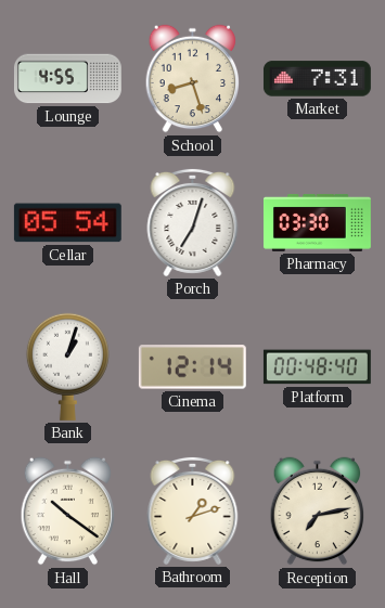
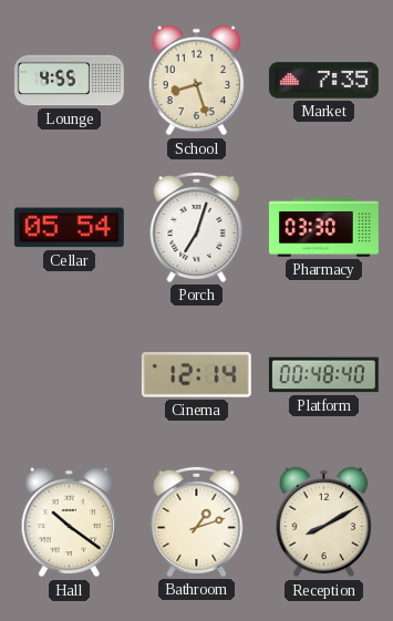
Market: 7:31 -> 7:35
Bank: 1:03 -> none
Reception: 7:13 -> 8:10
